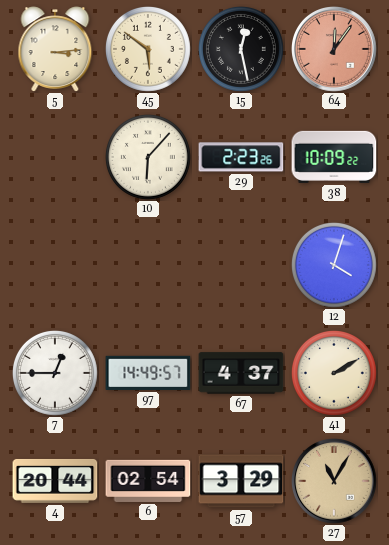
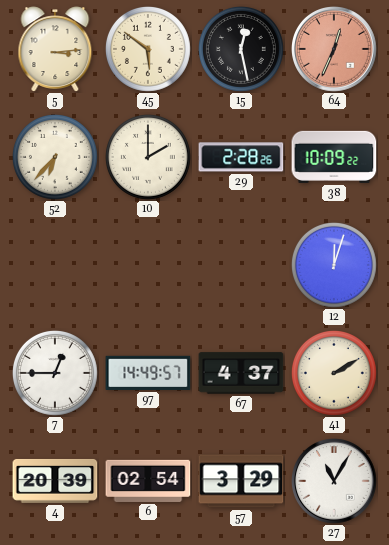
64: 12:06 -> 12:34
52: none -> 6:37
10: 6:07 -> 2:00
29: 2:23 -> 2:28
12: 4:03 -> 12:03
4: 20:44 -> 20:39
27 dial: champagne -> white
